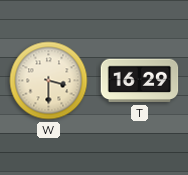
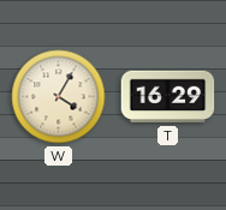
W: 3:30 -> 4:05
